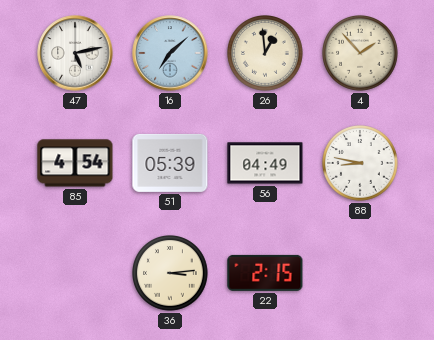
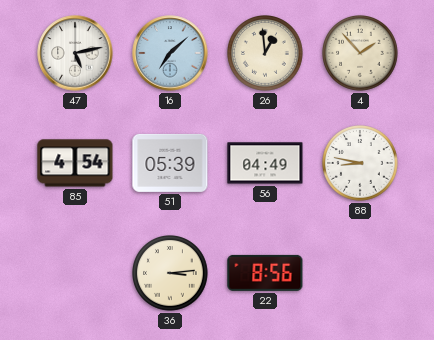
22: 2:15 -> 8:56
